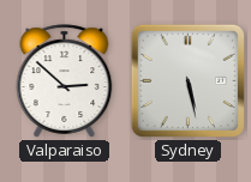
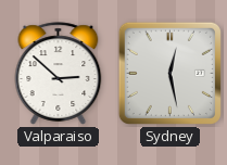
Sydney: 5:28 -> 12:28
